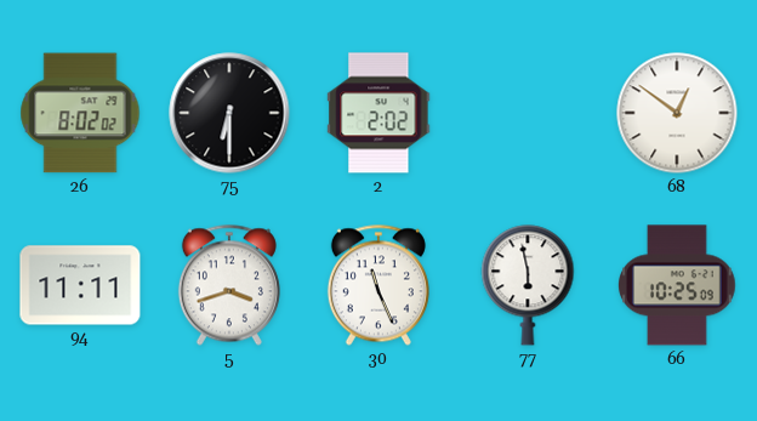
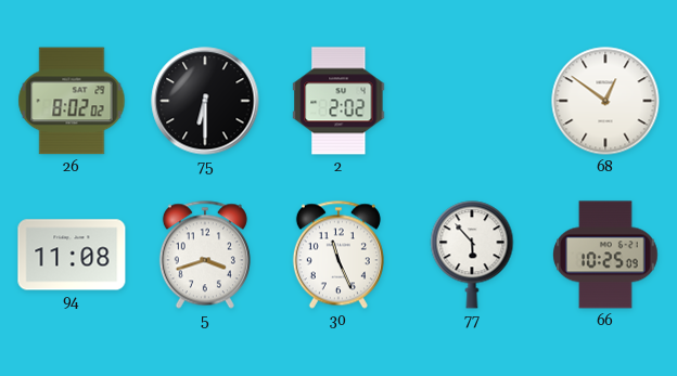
94: 11:11 -> 11:08
77: 5:58 -> 5:53
